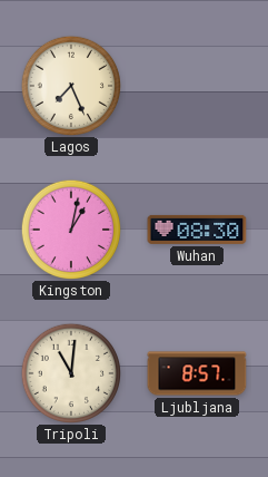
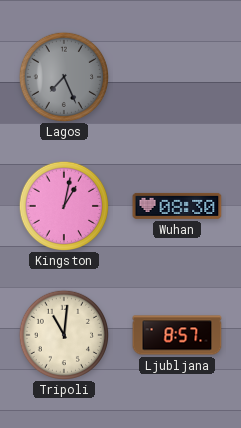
Lagos dial: cream -> grey
